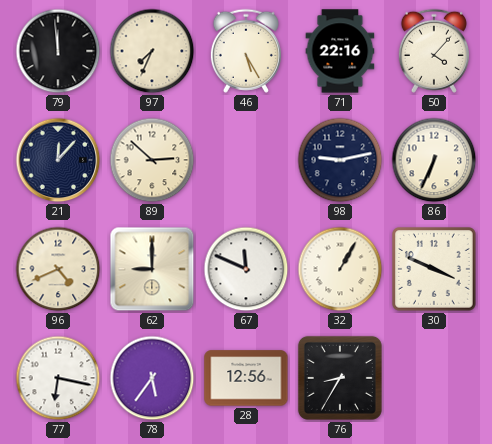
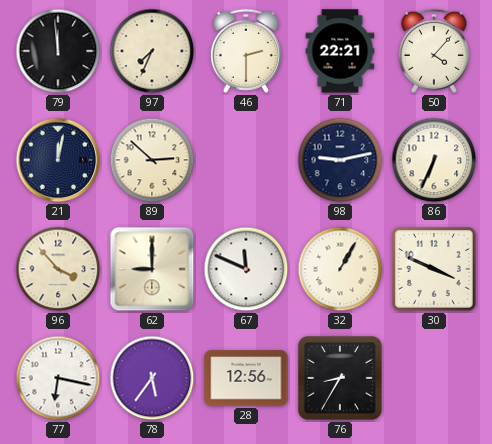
46: 5:25 -> 2:30
71: 22:16 -> 22:21
21: 12:07 -> 12:02
96: 4:41 -> 3:53
